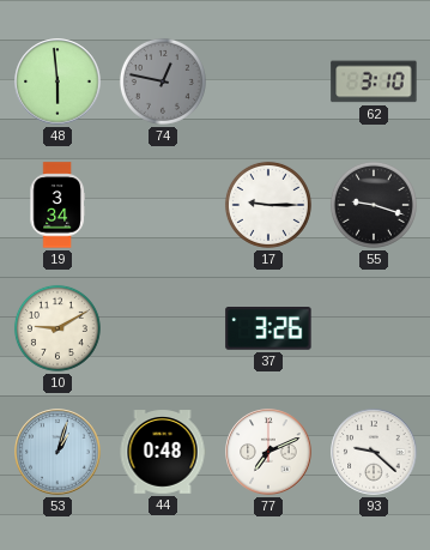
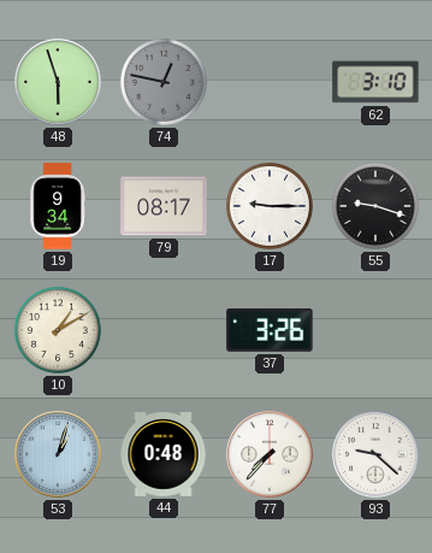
48: 5:59 -> 5:57
19: 3:34 -> 9:34
79: none -> 08:17
10: 9:10 -> 1:10
77: 7:11 -> 7:37
